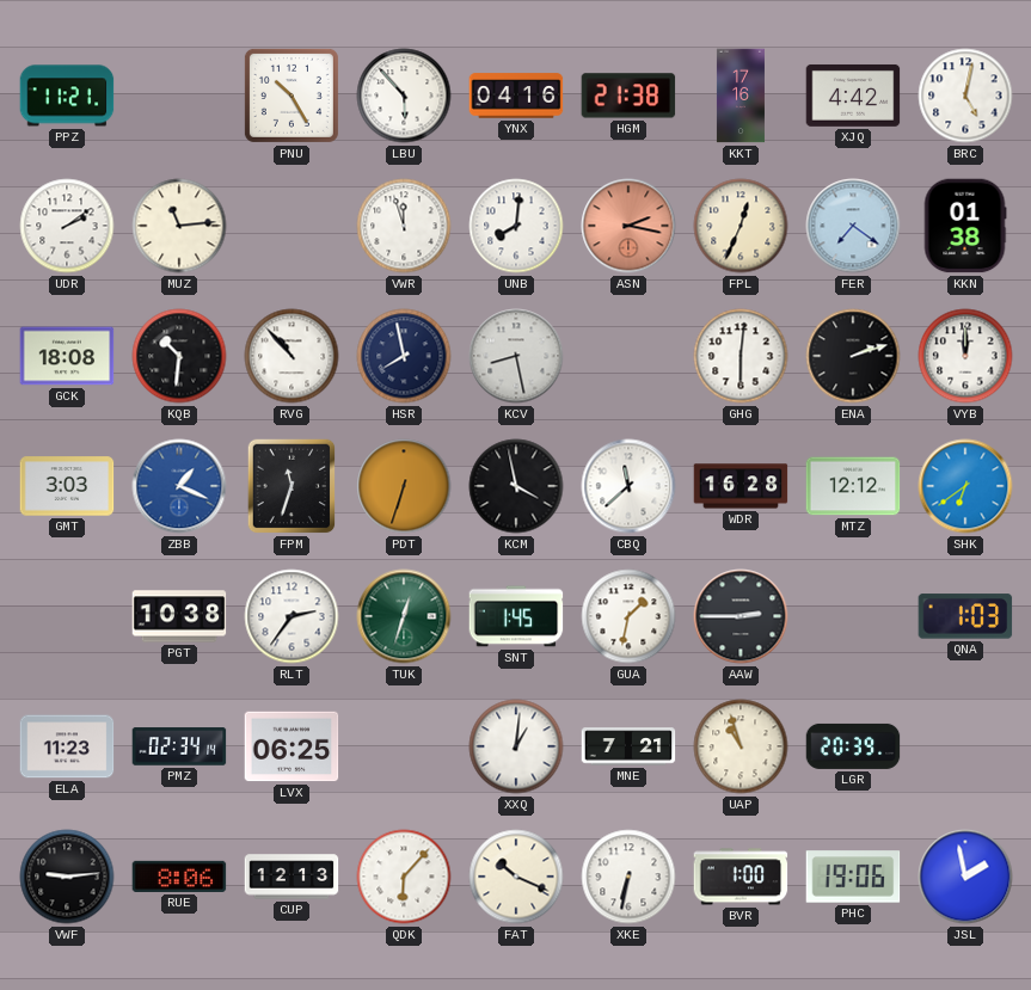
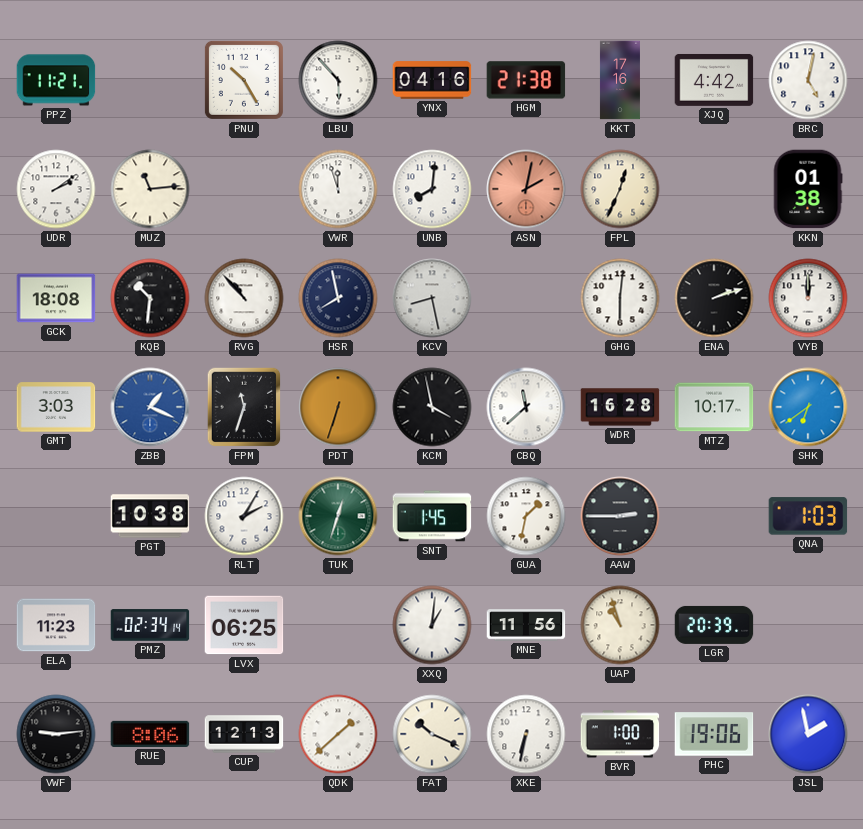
ASN: 2:17 -> 2:02
FER: 7:21 -> none
MTZ: 12:12 -> 10:17
RLT: 2:36 -> 2:05
MNE: 7:21 -> 11:56
QDK: 6:07 -> 1:38
